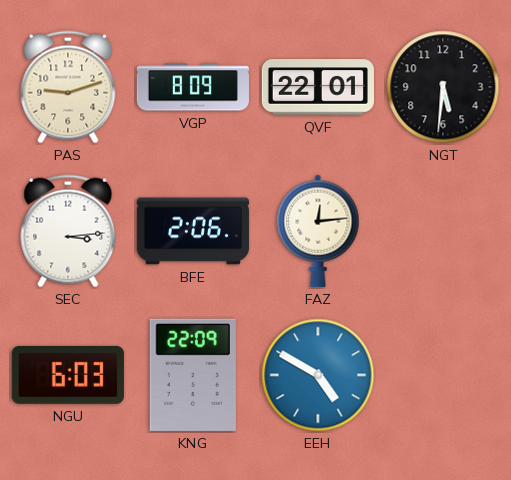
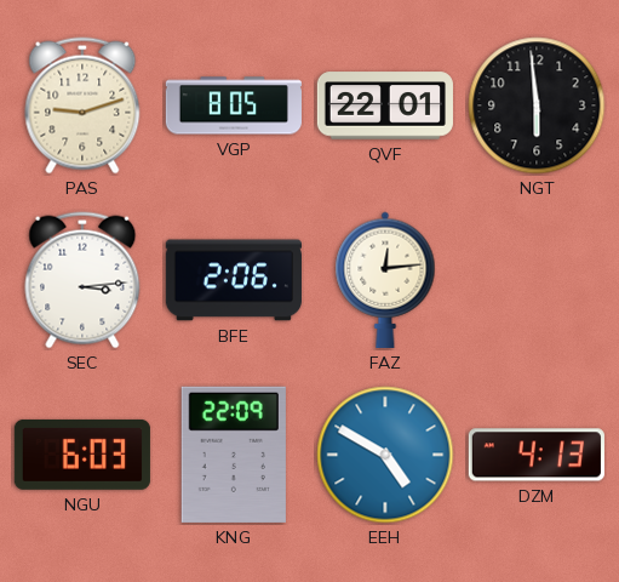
VGP: 8:09 -> 8:05
NGT: 5:31 -> 5:59
DZM: none -> 4:13
